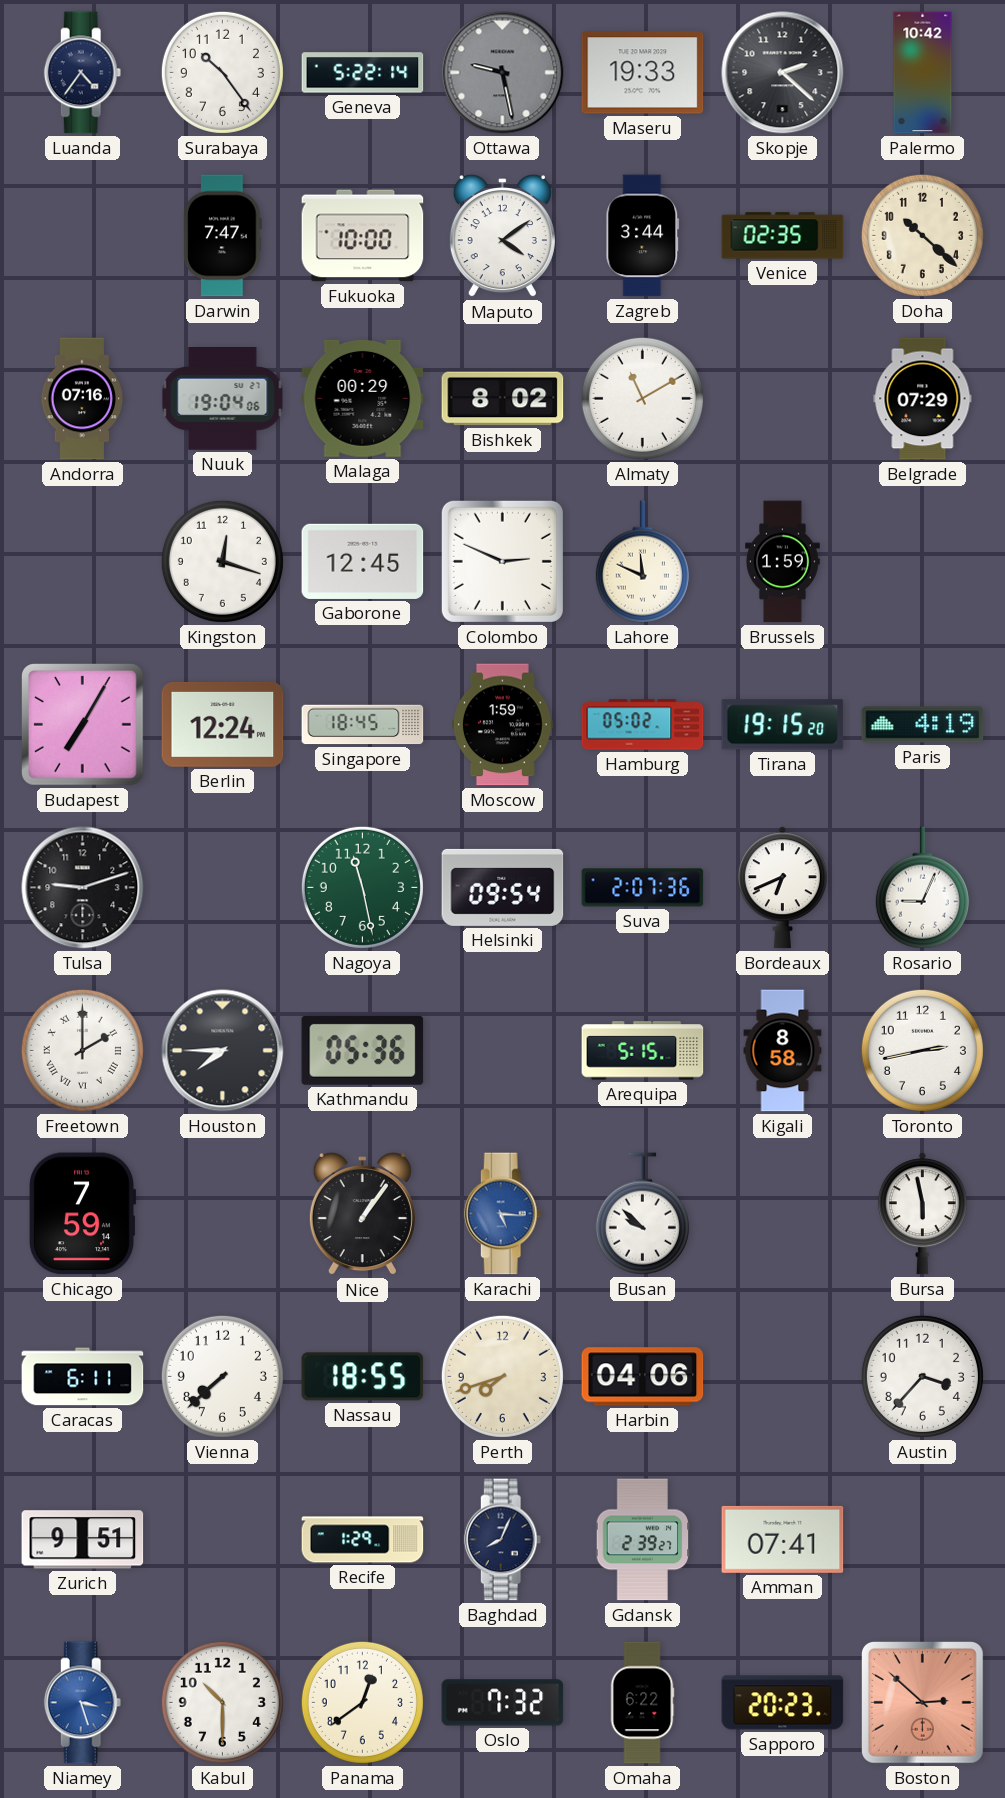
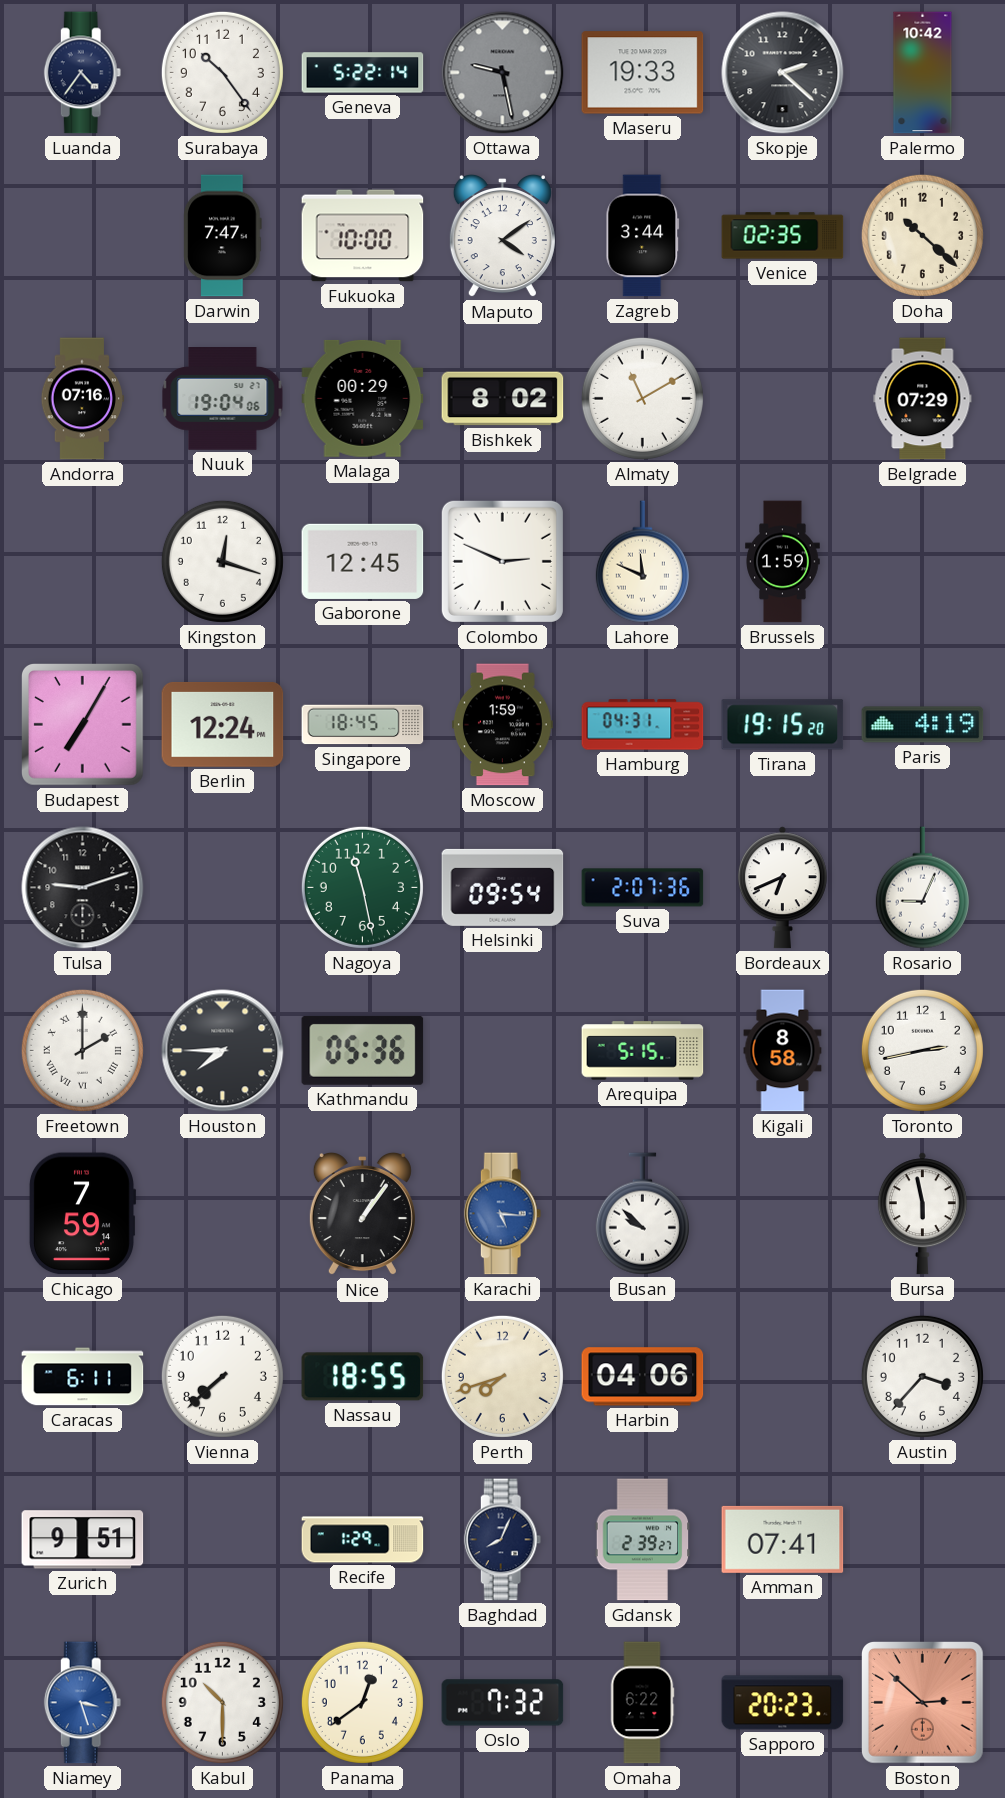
Hamburg: 05:02 -> 04:31
